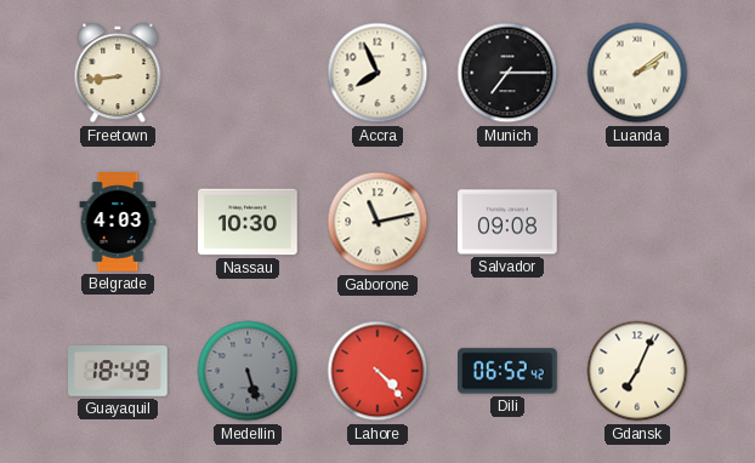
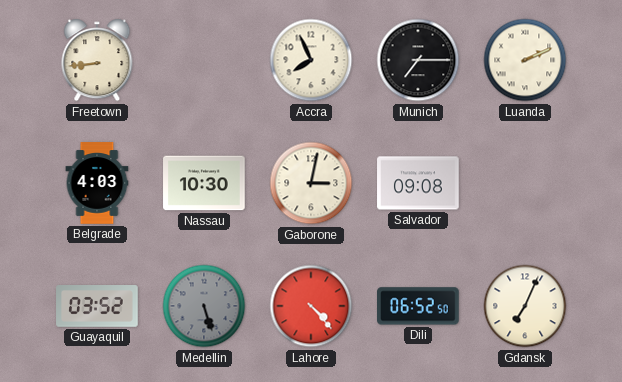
Luanda: 2:09 -> 2:11
Gaborone: 11:13 -> 3:02
Guayaquil: 18:49 -> 03:52
Dili: 06:52:42 -> 06:52:50
